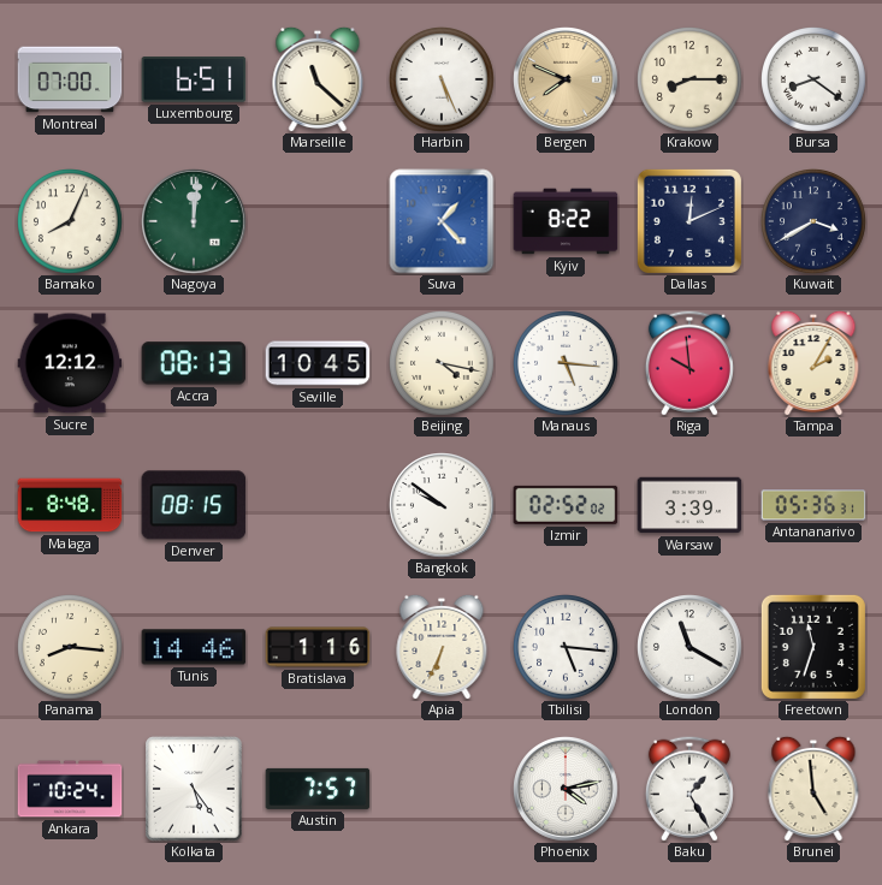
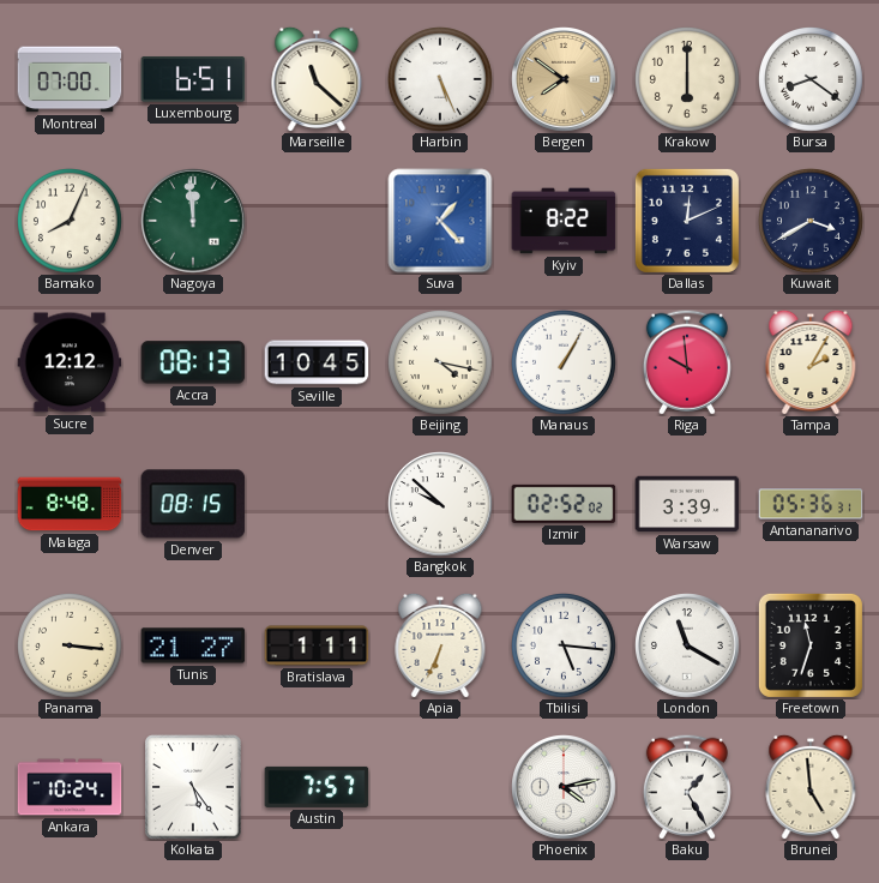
Bergen: 7:49 -> 7:51
Krakow: 8:15 -> 6:00
Nagoya: 12:01 -> 11:59
Manaus: 5:16 -> 1:05
Bangkok: 9:51 -> 9:52
Panama: 8:16 -> 3:16
Tunis: 14:46 -> 21:27
Bratislava: 1:16 -> 1:11
